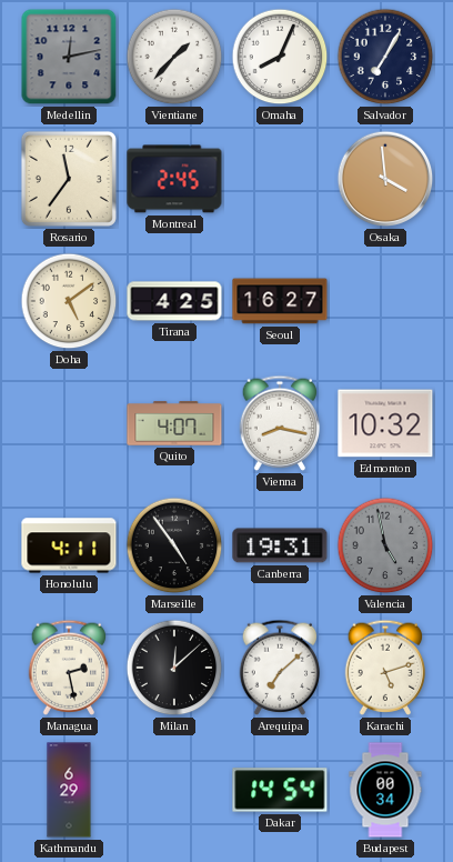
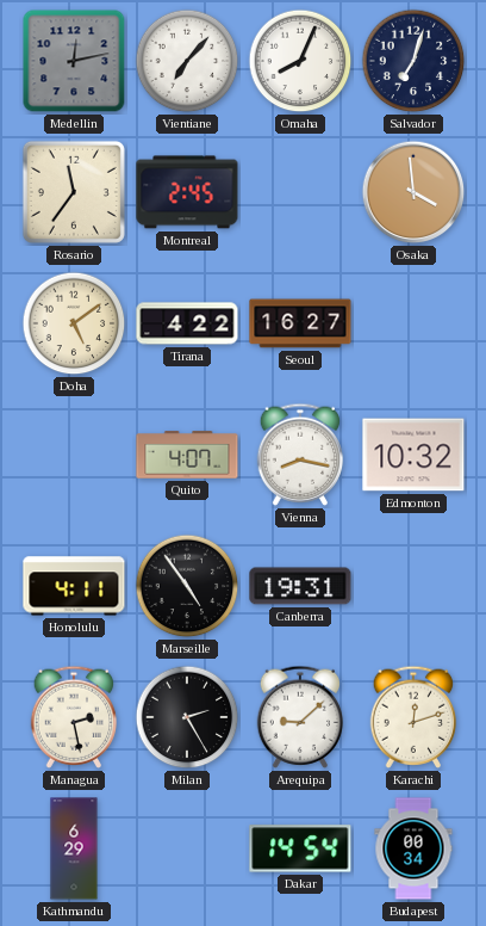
Vientiane: 1:37 -> 7:07
Salvador: 7:05 -> 7:03
Tirana: 4:25 -> 4:22
Valencia: 4:58 -> none
Milan: 12:08 -> 2:25
Arequipa: 7:08 -> 9:08
Karachi: 5:12 -> 12:12
